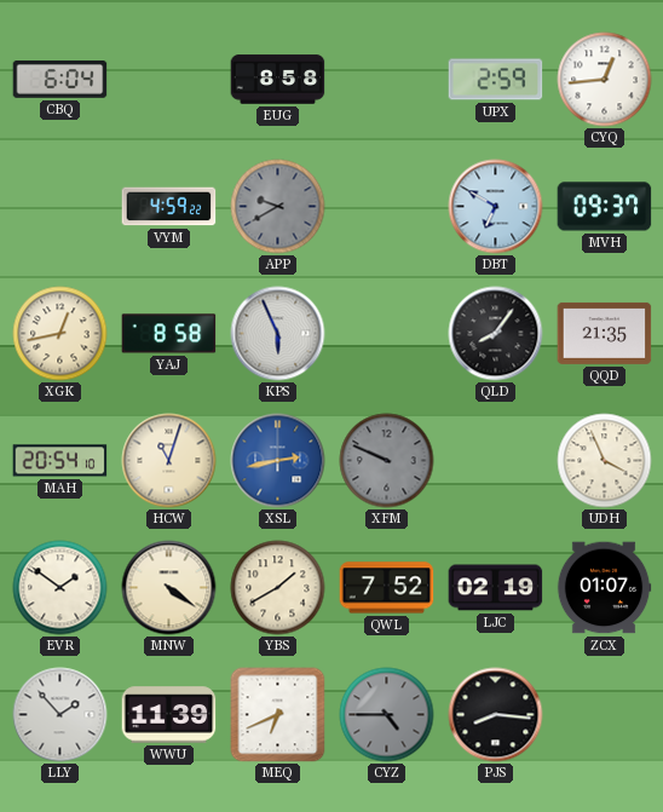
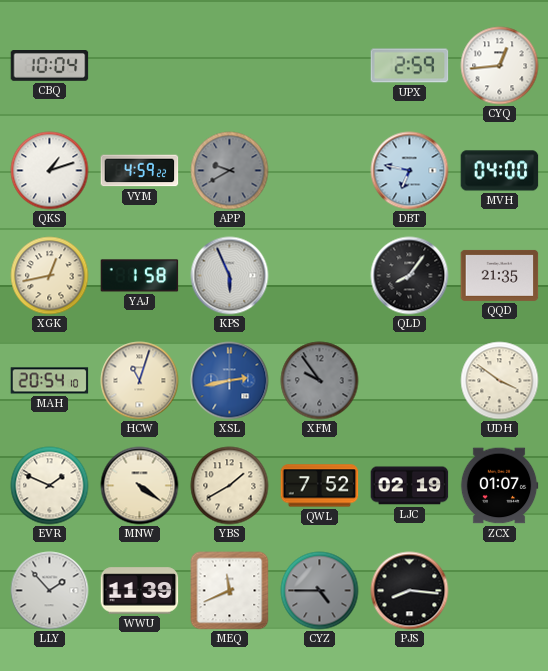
CBQ: 6:04 -> 10:04
EUG: 8:58 -> none
QKS: none -> 1:12
DBT: 6:50 -> 6:47
MVH: 09:37 -> 04:00
YAJ: 8:58 -> 1:58
XFM: 9:49 -> 9:54
UDH: 3:56 -> 3:51
EVR: 1:51 -> 1:49
MEQ: 6:41 -> 11:41
